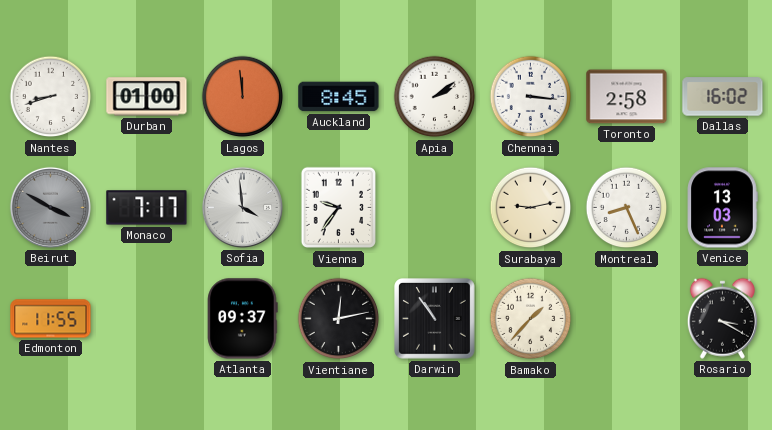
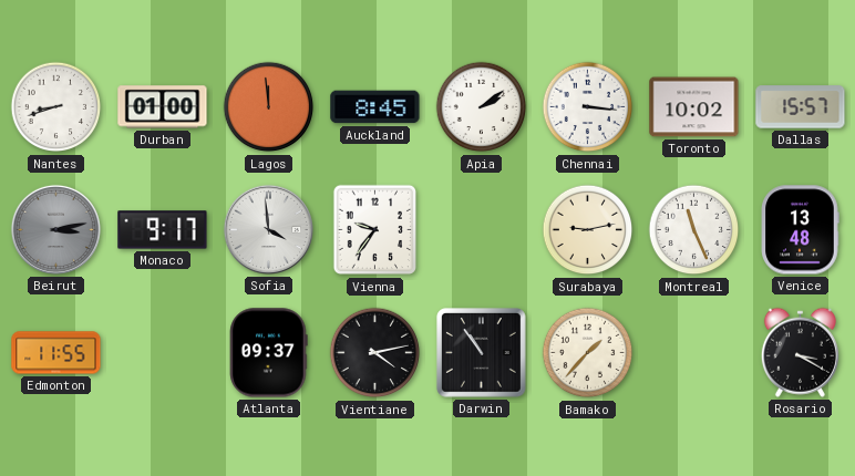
Toronto: 2:58 -> 10:02
Dallas: 16:02 -> 15:57
Beirut: 3:50 -> 3:13
Monaco: 7:17 -> 9:17
Montreal: 8:26 -> 11:26
Venice: 13:03 -> 13:48
Vientiane: 12:13 -> 4:13
